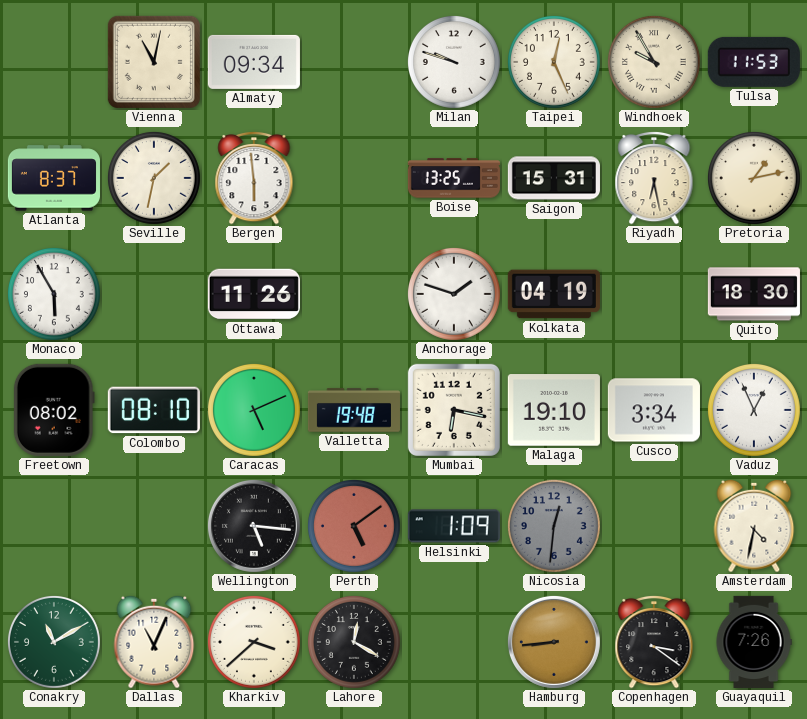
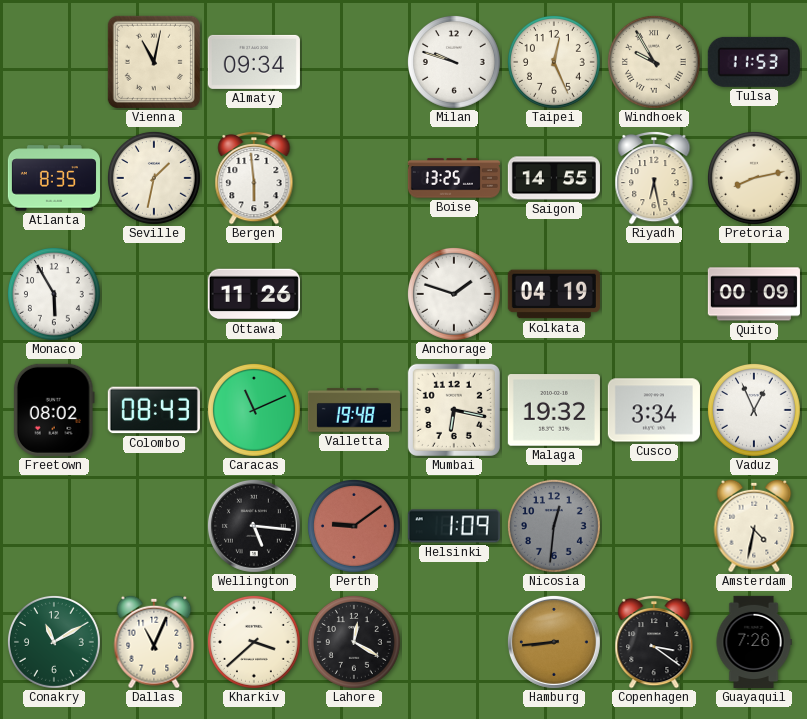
Atlanta: 8:37 -> 8:35
Saigon: 15:31 -> 14:55
Pretoria: 1:13 -> 8:13
Quito: 18:30 -> 00:09
Colombo: 08:10 -> 08:43
Caracas: 5:11 -> 11:11
Malaga: 19:10 -> 19:32
Perth: 5:09 -> 9:09
